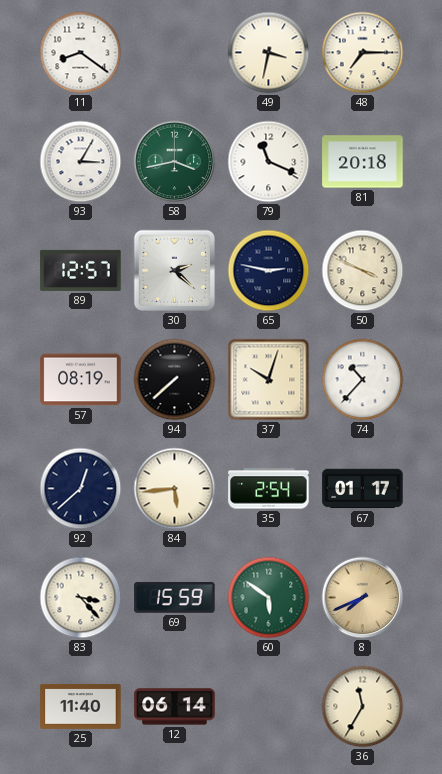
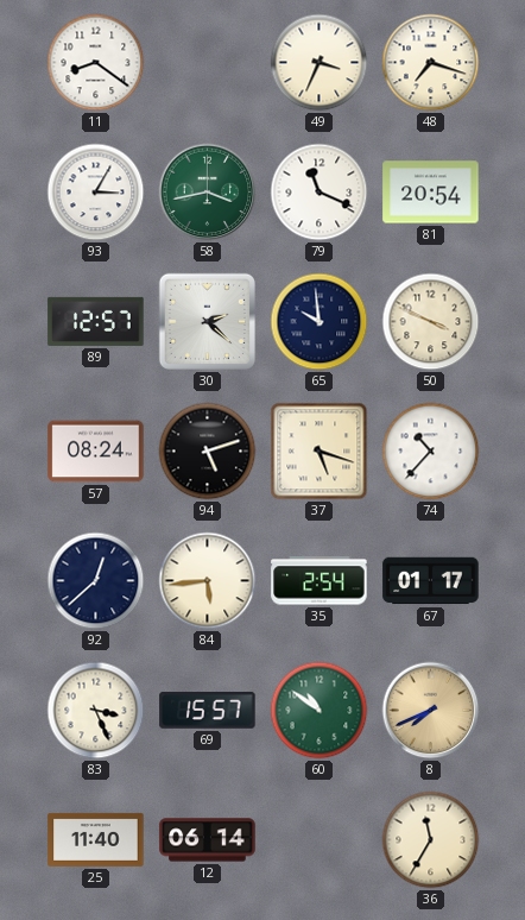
49: 3:32 -> 3:34
48: 7:15 -> 7:18
81: 20:18 -> 20:54
65: 2:47 -> 9:59
57: 08:19 -> 08:24
94: 7:38 -> 5:12
37: 10:03 -> 5:18
83: 3:23 -> 3:26
69: 15:59 -> 15:57
60: 5:51 -> 10:51
